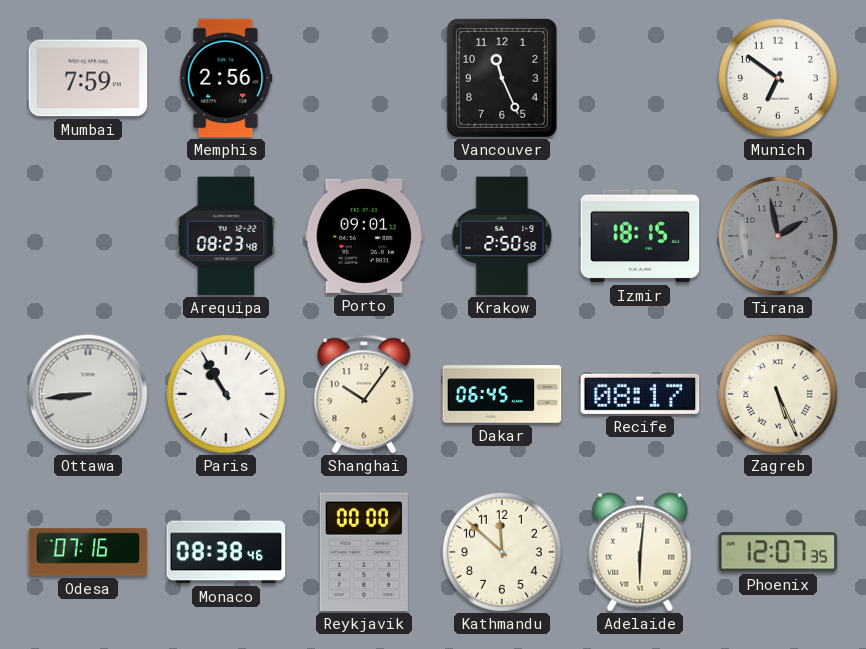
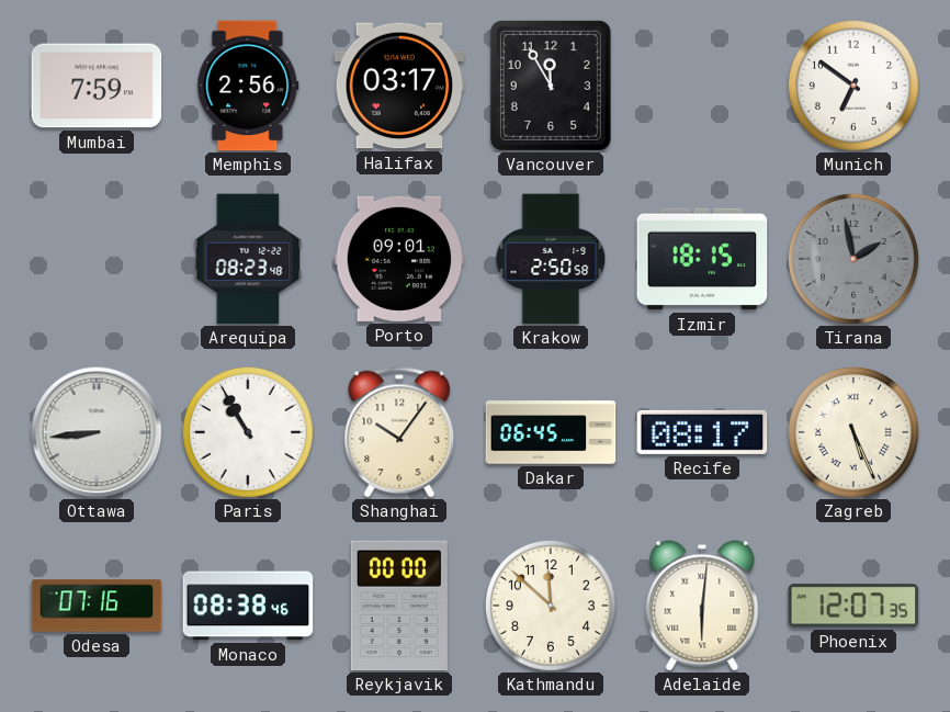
Halifax: none -> 03:17
Vancouver: 11:26 -> 11:55
